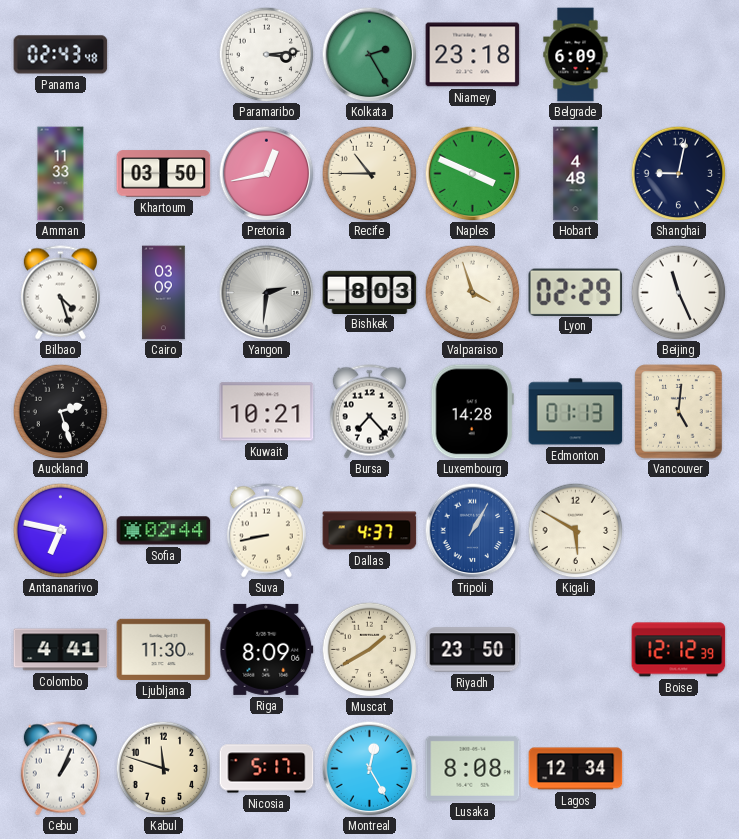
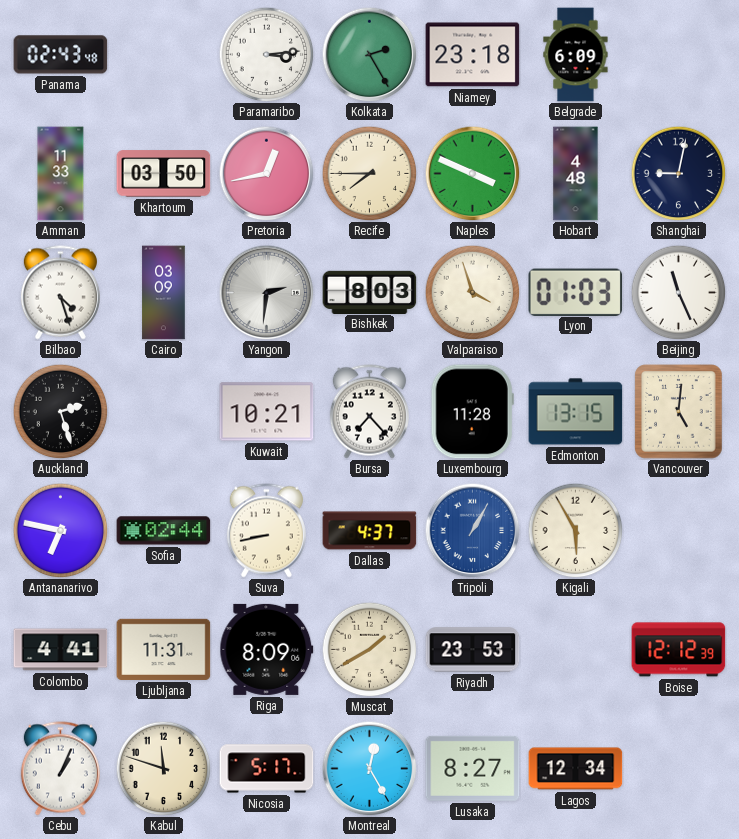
Recife: 10:45 -> 7:45
Lyon: 02:29 -> 01:03
Luxembourg: 14:28 -> 11:28
Edmonton: 01:13 -> 13:15
Kigali: 5:50 -> 5:55
Ljubljana: 11:30 -> 11:31
Riyadh: 23:50 -> 23:53
Lusaka: 8:08 -> 8:27
